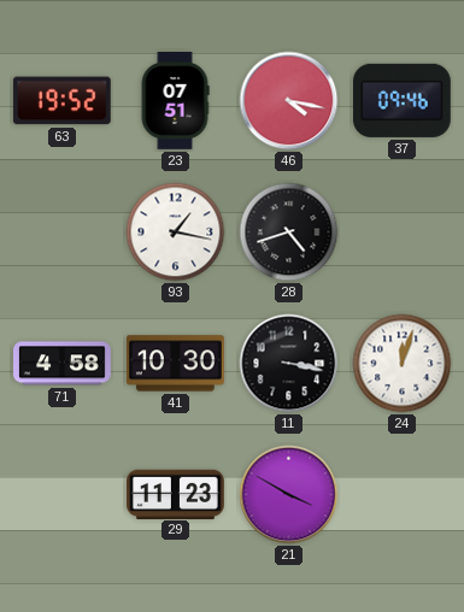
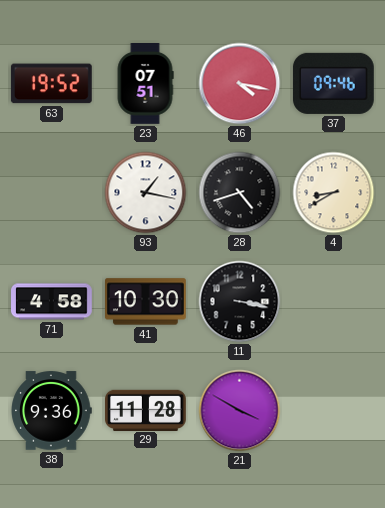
4: none -> 8:40
24: 12:03 -> none
38: none -> 9:36
29: 11:23 -> 11:28
